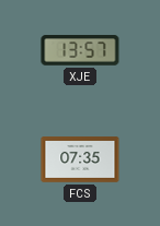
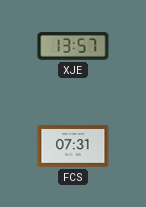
FCS: 07:35 -> 07:31
